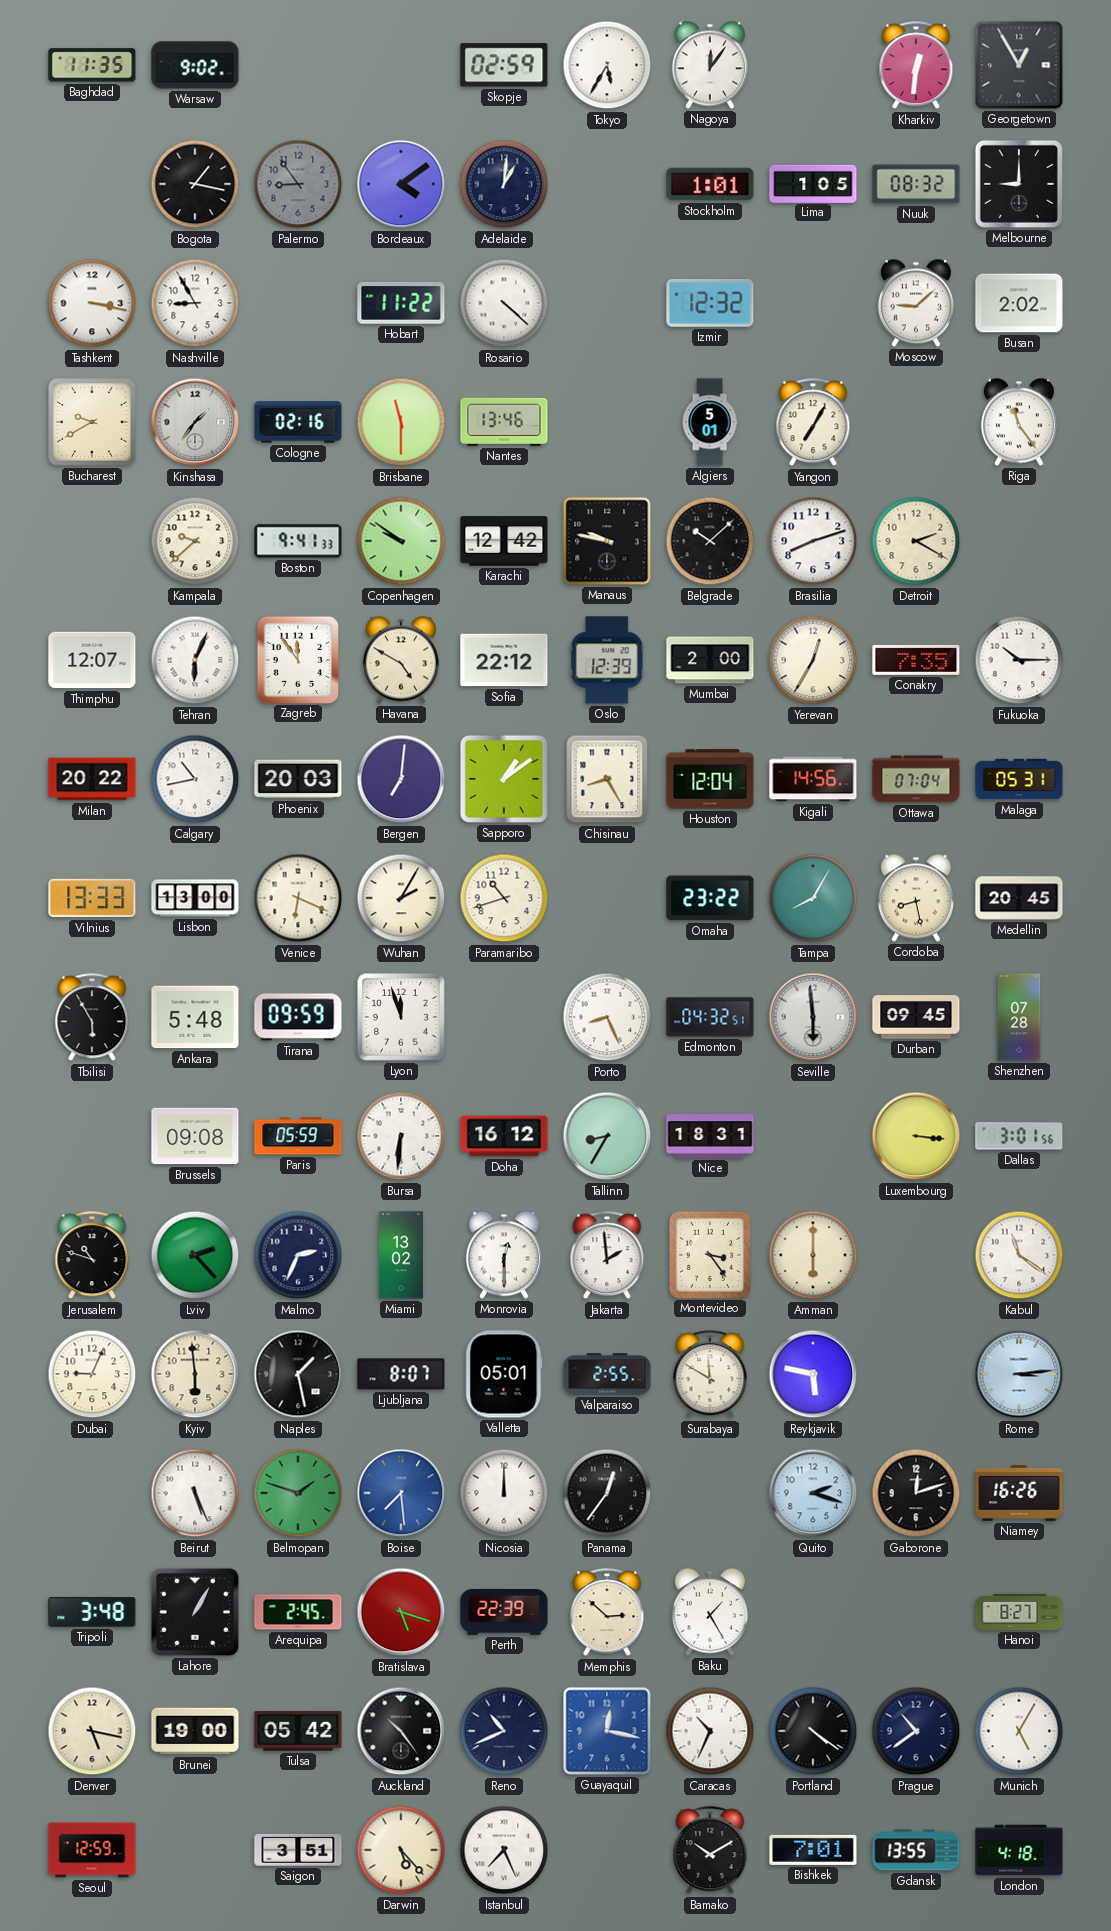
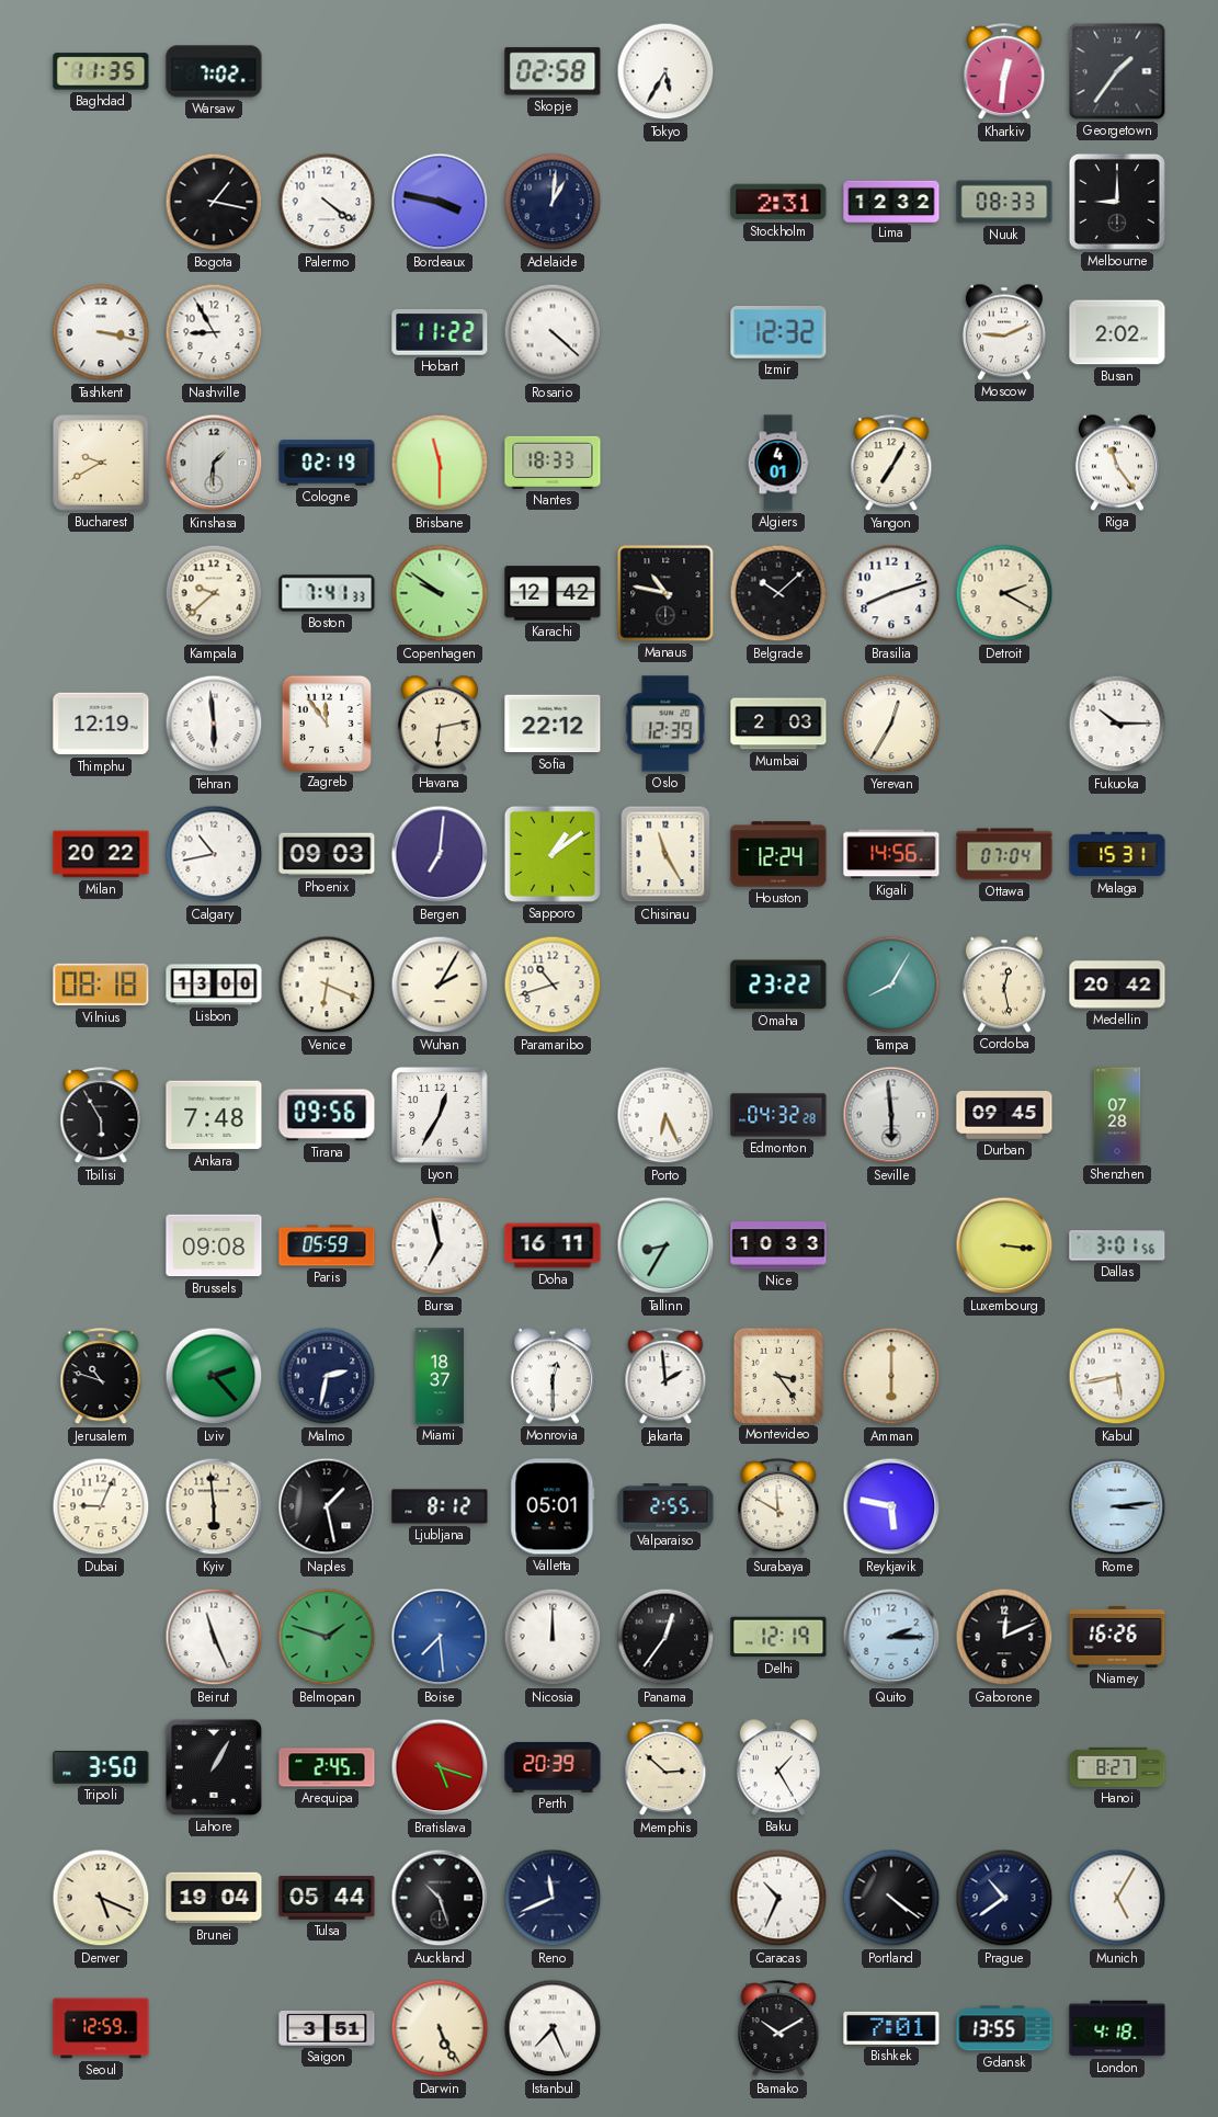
Warsaw: 9:02 -> 7:02
Skopje: 02:59 -> 02:58
Nagoya: 12:06 -> none
Georgetown: 12:55 -> 1:36
Palermo: 8:54 -> 4:21
Palermo dial: grey -> white
Bordeaux: 4:09 -> 3:47
Stockholm: 1:01 -> 2:31
Lima: 1:05 -> 12:32
Nuuk: 08:32 -> 08:33
Moscow: 9:08 -> 9:11
Kinshasa: 1:36 -> 1:31
Cologne: 02:16 -> 02:19
Nantes: 13:46 -> 18:33
Algiers: 5:01 -> 4:01
Boston: 9:41 -> 7:41
Manaus: 9:47 -> 10:47
Thimphu: 12:07 -> 12:19
Tehran: 6:04 -> 5:59
Havana: 4:50 -> 6:13
Mumbai: 2:00 -> 2:03
Conakry: 7:35 -> none
Phoenix: 20:03 -> 09:03
Chisinau: 8:25 -> 11:25
Houston: 12:04 -> 12:24
Malaga: 05:31 -> 15:31
Vilnius: 13:33 -> 08:18
Cordoba: 8:28 -> 12:28
Medellin: 20:45 -> 20:42
Ankara: 5:48 -> 7:48
Tirana: 09:59 -> 09:56
Lyon: 11:57 -> 12:35
Porto: 8:26 -> 6:26
Edmonton: 04:32:51 -> 04:32:28
Bursa: 6:31 -> 6:58
Doha: 16:12 -> 16:11
Nice: 18:31 -> 10:33
Malmo: 2:34 -> 2:32
Miami: 13:02 -> 18:37
Kabul: 11:21 -> 5:43
Ljubljana: 8:07 -> 8:12
Beirut: 5:26 -> 11:26
Delhi: none -> 12:19
Quito: 2:18 -> 2:15
Gaborone: 12:12 -> 12:11
Tripoli: 3:48 -> 3:50
Perth: 22:39 -> 20:39
Denver: 5:17 -> 5:19
Brunei: 19:00 -> 19:04
Tulsa: 05:42 -> 05:44
Auckland: 10:24 -> 10:27
Reno: 10:41 -> 11:41
Guayaquil: 12:17 -> none
Darwin: 5:23 -> 5:26
